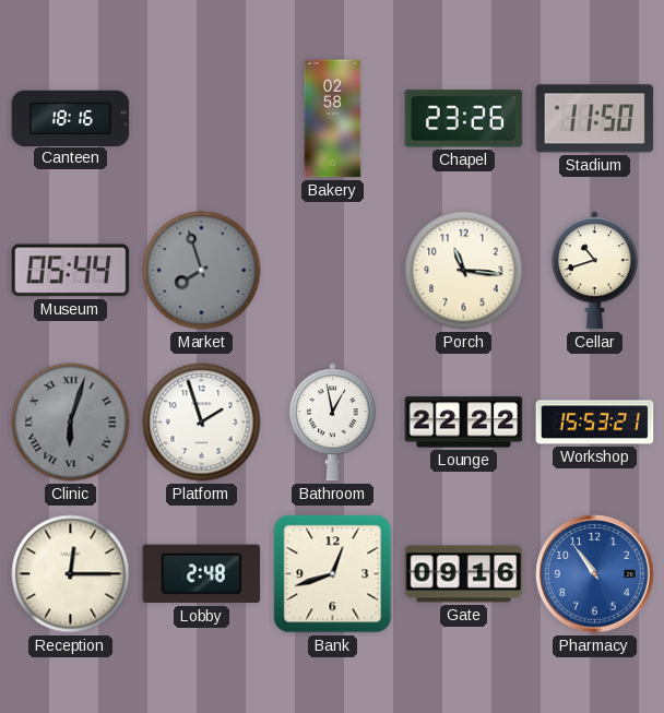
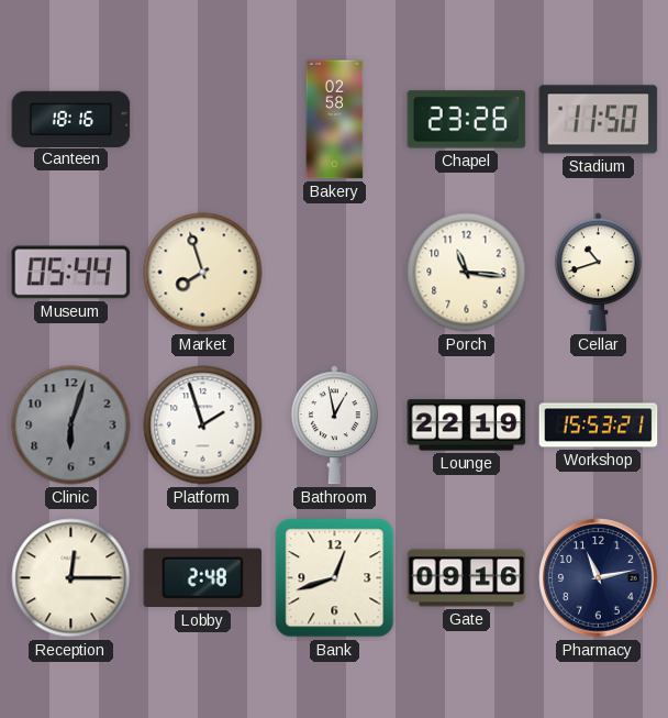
Market dial: grey -> cream
Clinic numerals: Roman -> Arabic
Lounge: 22:22 -> 22:19
Pharmacy: 10:54 -> 11:13
Pharmacy dial: blue -> navy
